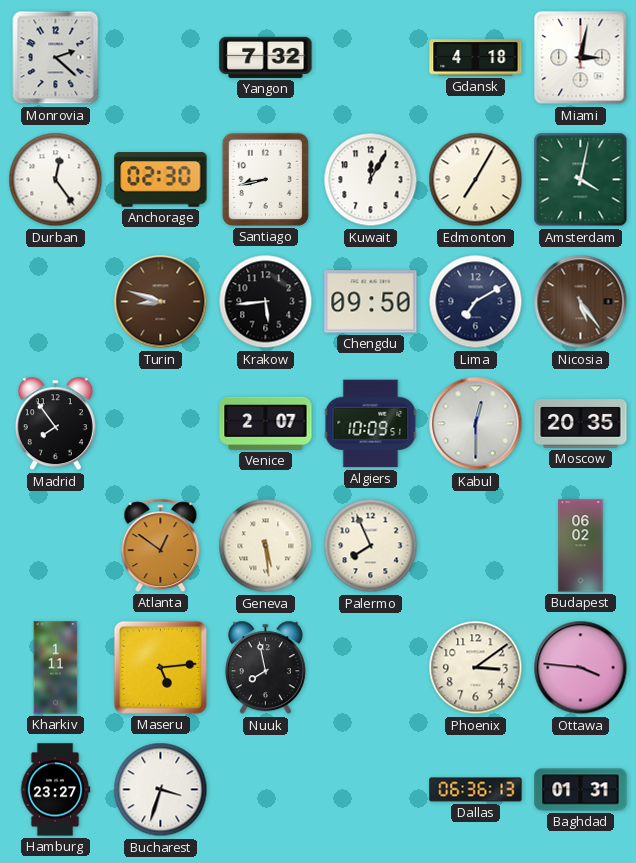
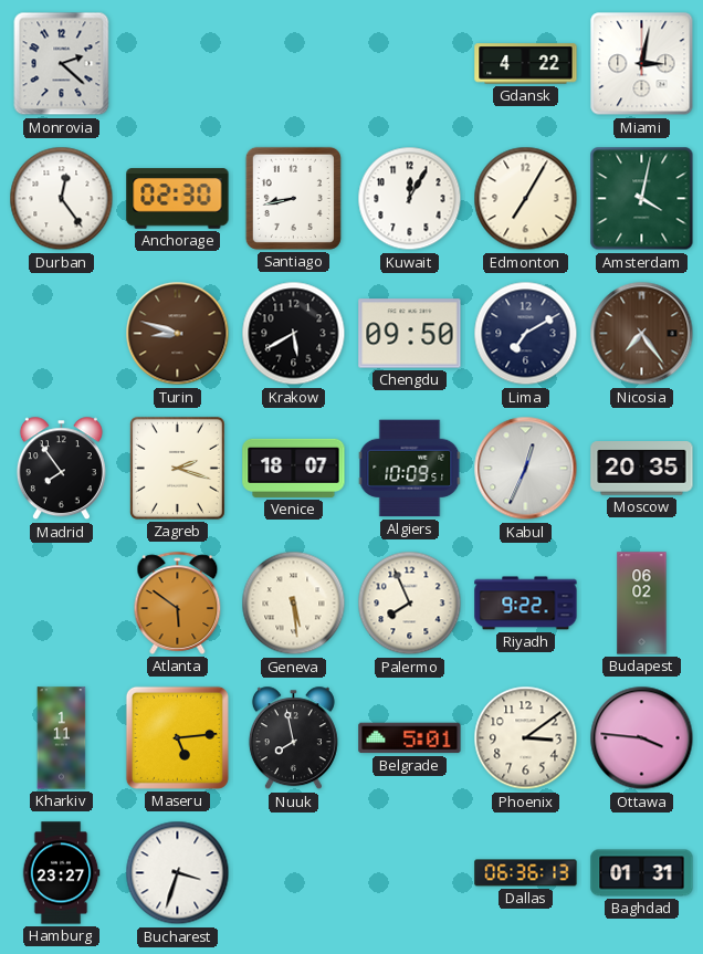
Yangon: 7:32 -> none
Gdansk: 4:18 -> 4:22
Krakow: 5:44 -> 5:40
Nicosia: 5:24 -> 7:24
Zagreb: none -> 2:18
Venice: 2:07 -> 18:07
Kabul: 12:30 -> 12:34
Atlanta: 12:51 -> 5:51
Riyadh: none -> 9:22
Belgrade: none -> 5:01
